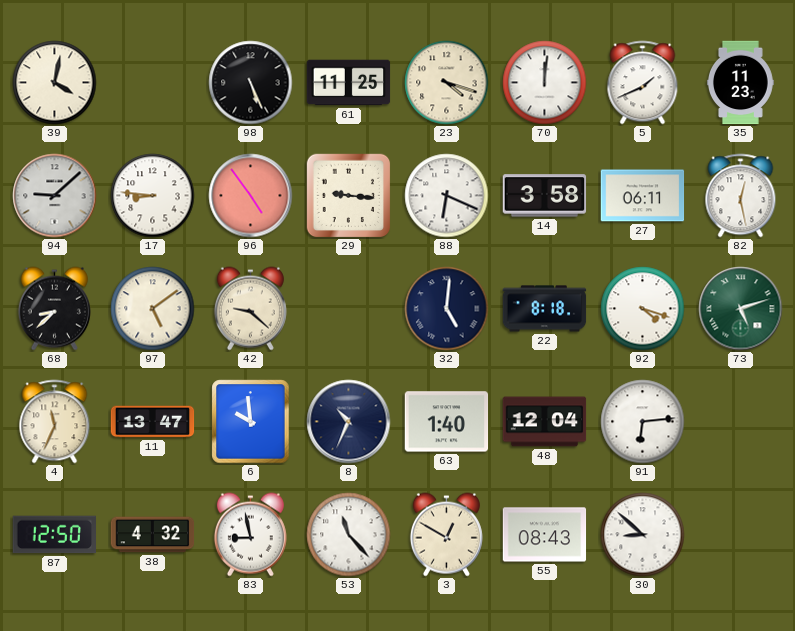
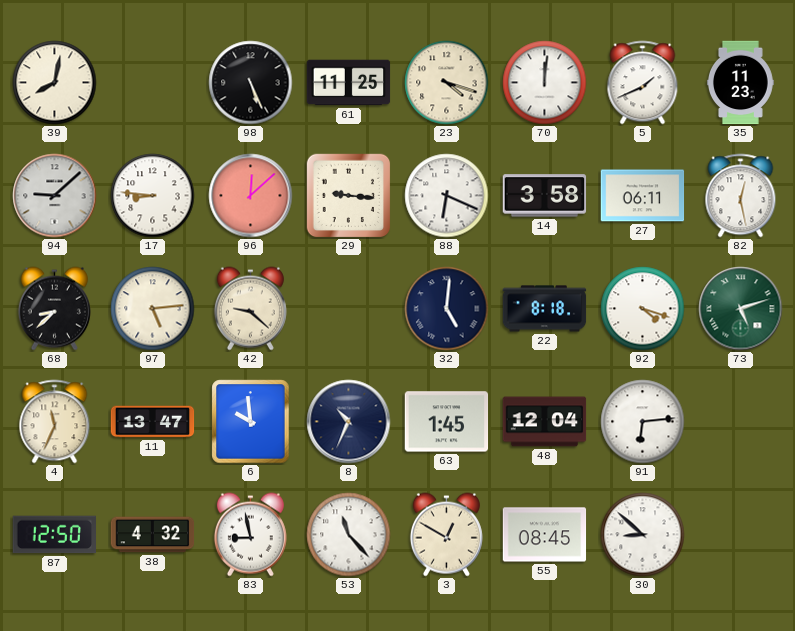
39: 4:02 -> 8:02
96: 4:54 -> 12:08
97: 5:09 -> 5:14
63: 1:40 -> 1:45
55: 08:43 -> 08:45
